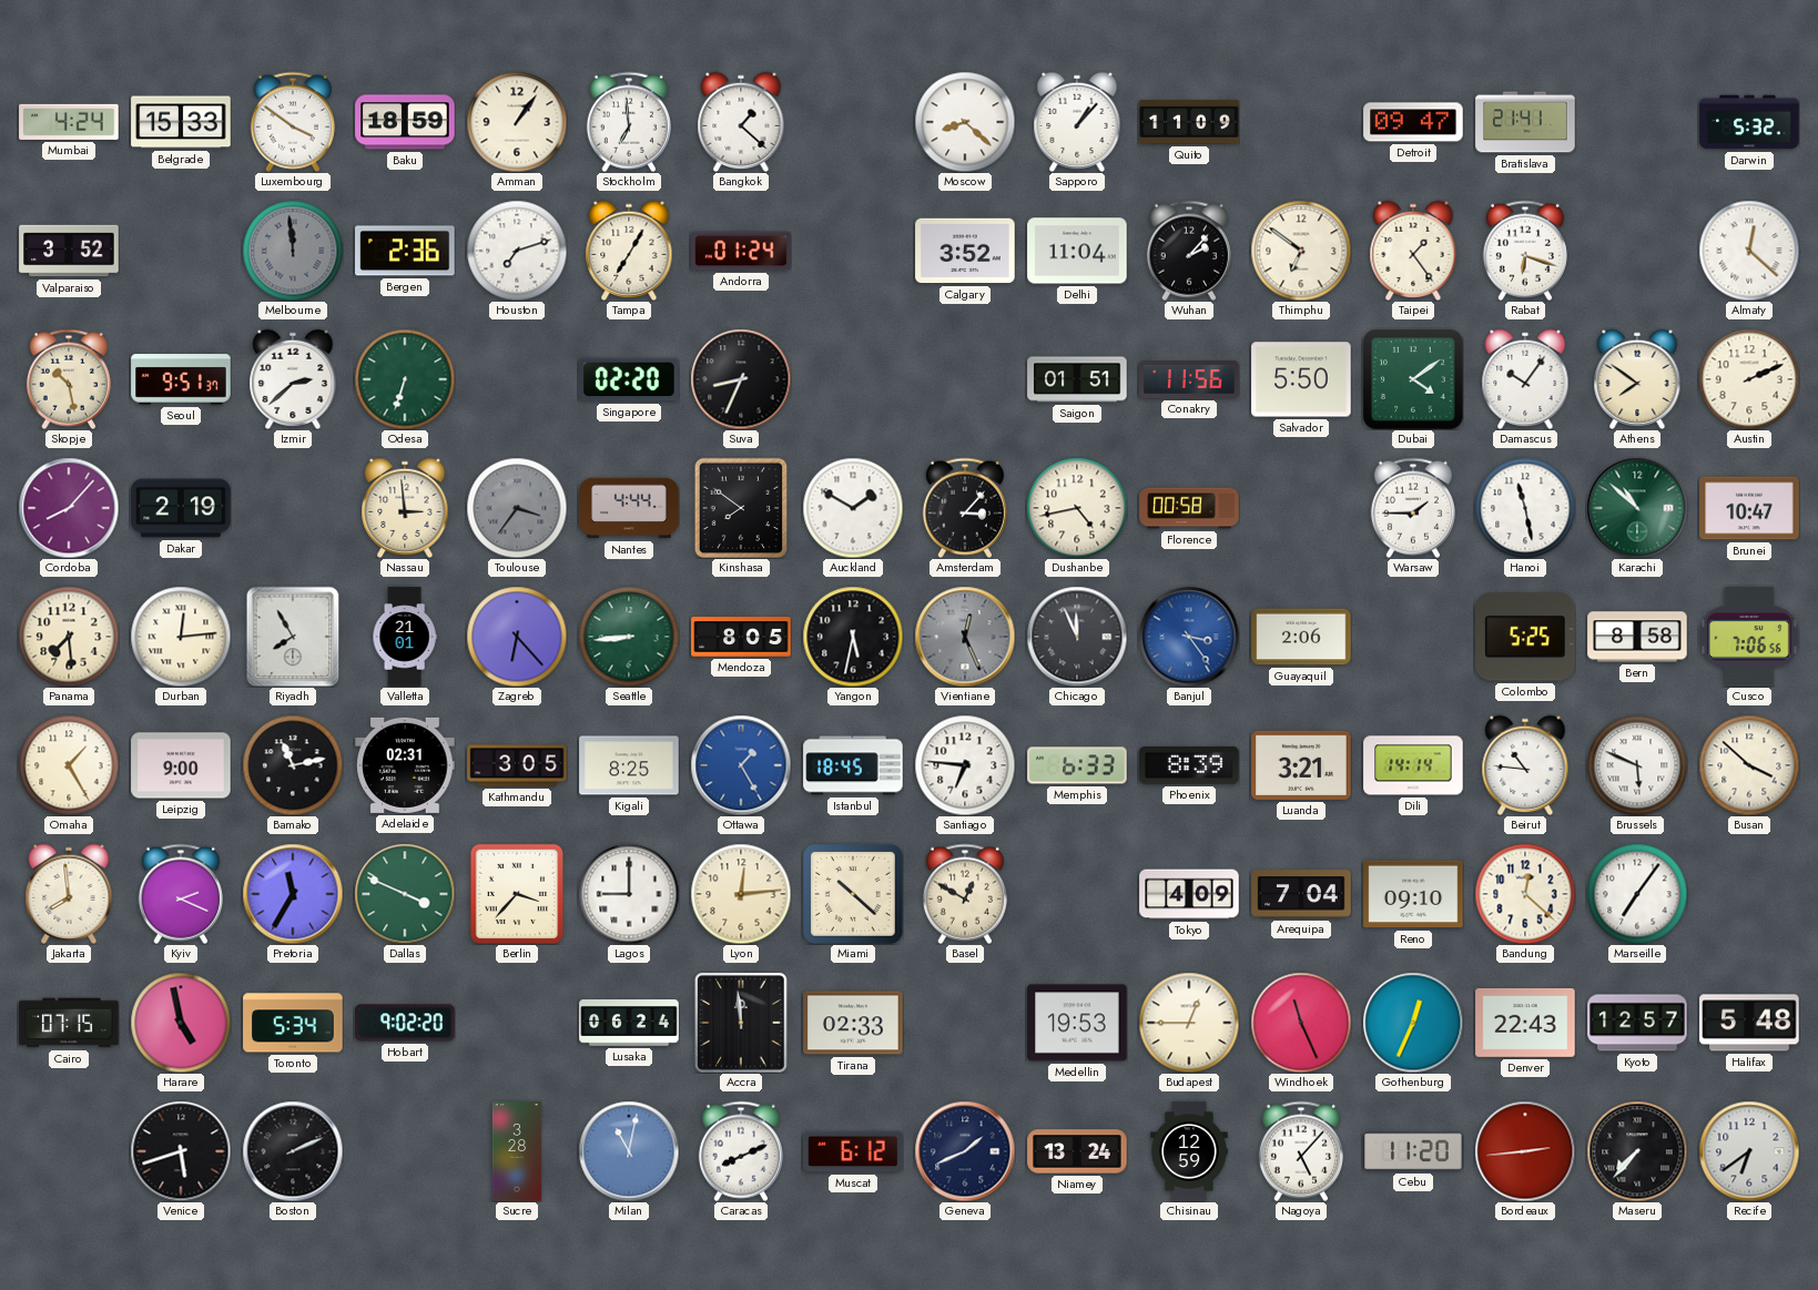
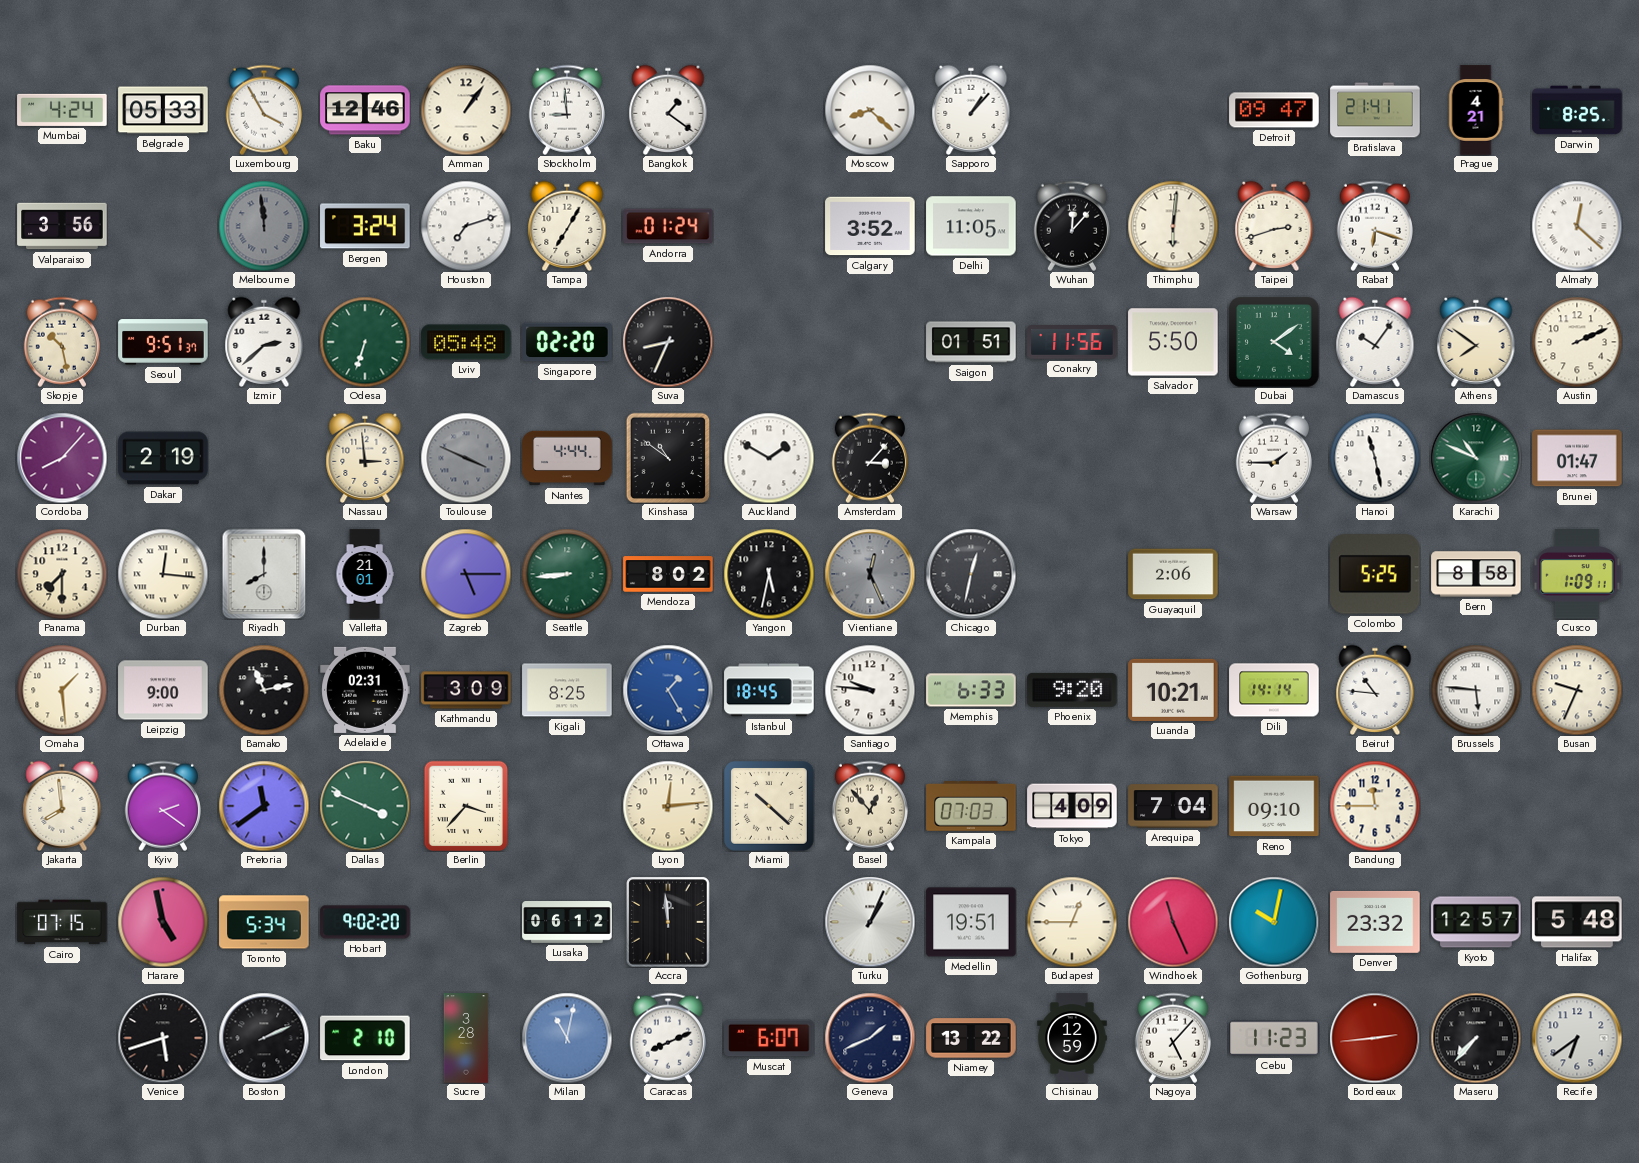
Belgrade: 15:33 -> 05:33
Luxembourg: 3:51 -> 3:55
Baku: 18:59 -> 12:46
Stockholm: 6:59 -> 8:59
Bangkok: 1:22 -> 1:21
Quito: 11:09 -> none
Prague: none -> 4:21
Darwin: 5:32 -> 8:25
Valparaiso: 3:52 -> 3:56
Bergen: 2:36 -> 3:24
Delhi: 11:04 -> 11:05
Wuhan: 2:07 -> 12:07
Thimphu: 6:51 -> 6:01
Taipei: 1:24 -> 2:42
Lviv: none -> 05:48
Toulouse: 3:36 -> 3:49
Kinshasa: 7:51 -> 10:51
Dushanbe: 4:43 -> none
Florence: 00:58 -> none
Karachi: 10:52 -> 10:49
Brunei: 10:47 -> 01:47
Panama: 7:29 -> 7:30
Durban: 12:14 -> 12:16
Riyadh: 7:55 -> 8:00
Zagreb: 6:23 -> 5:15
Mendoza: 8:05 -> 8:02
Chicago: 11:56 -> 12:32
Banjul: 3:24 -> none
Cusco: 7:06 -> 1:09
Omaha: 1:25 -> 1:29
Kathmandu: 3:05 -> 3:09
Santiago: 6:46 -> 9:46
Phoenix: 8:39 -> 9:20
Luanda: 3:21 -> 10:21
Brussels: 5:49 -> 5:46
Busan: 3:52 -> 9:34
Kyiv: 2:19 -> 2:21
Pretoria: 11:35 -> 11:39
Lagos: 9:00 -> none
Basel: 12:50 -> 12:53
Kampala: none -> 07:03
Bandung: 12:22 -> 11:45
Marseille: 7:06 -> none
Lusaka: 06:24 -> 06:12
Tirana: 02:33 -> none
Turku: none -> 1:04
Medellin: 19:53 -> 19:51
Gothenburg: 12:34 -> 10:02
Denver: 22:43 -> 23:32
London: none -> 2:10
Muscat: 6:12 -> 6:07
Niamey: 13:24 -> 13:22
Cebu: 11:20 -> 11:23
